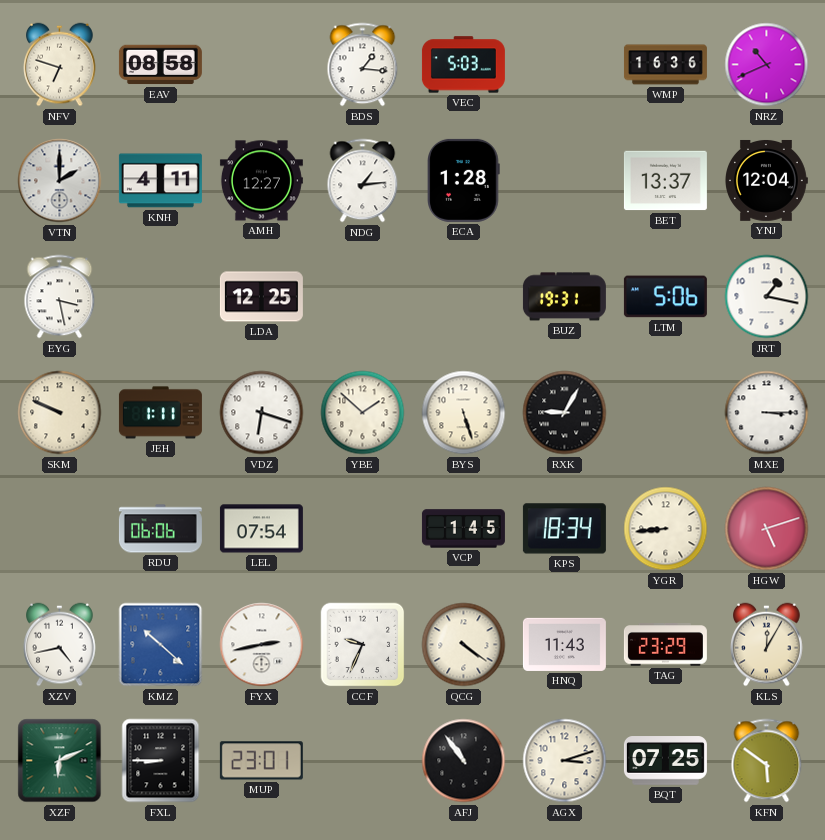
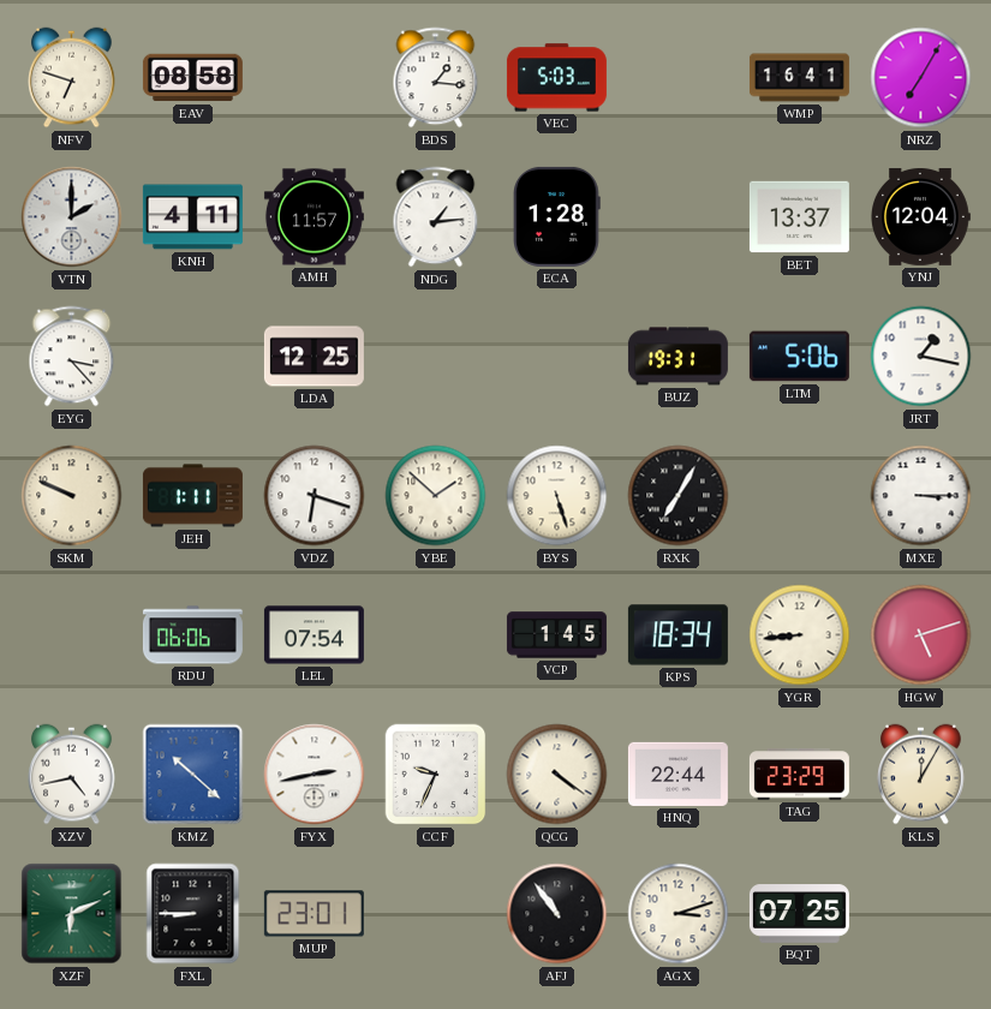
WMP: 16:36 -> 16:41
NRZ: 10:41 -> 7:05
AMH: 12:27 -> 11:57
EYG: 3:28 -> 3:23
RXK: 9:05 -> 7:05
HNQ: 11:43 -> 22:44
KFN: 5:51 -> none
